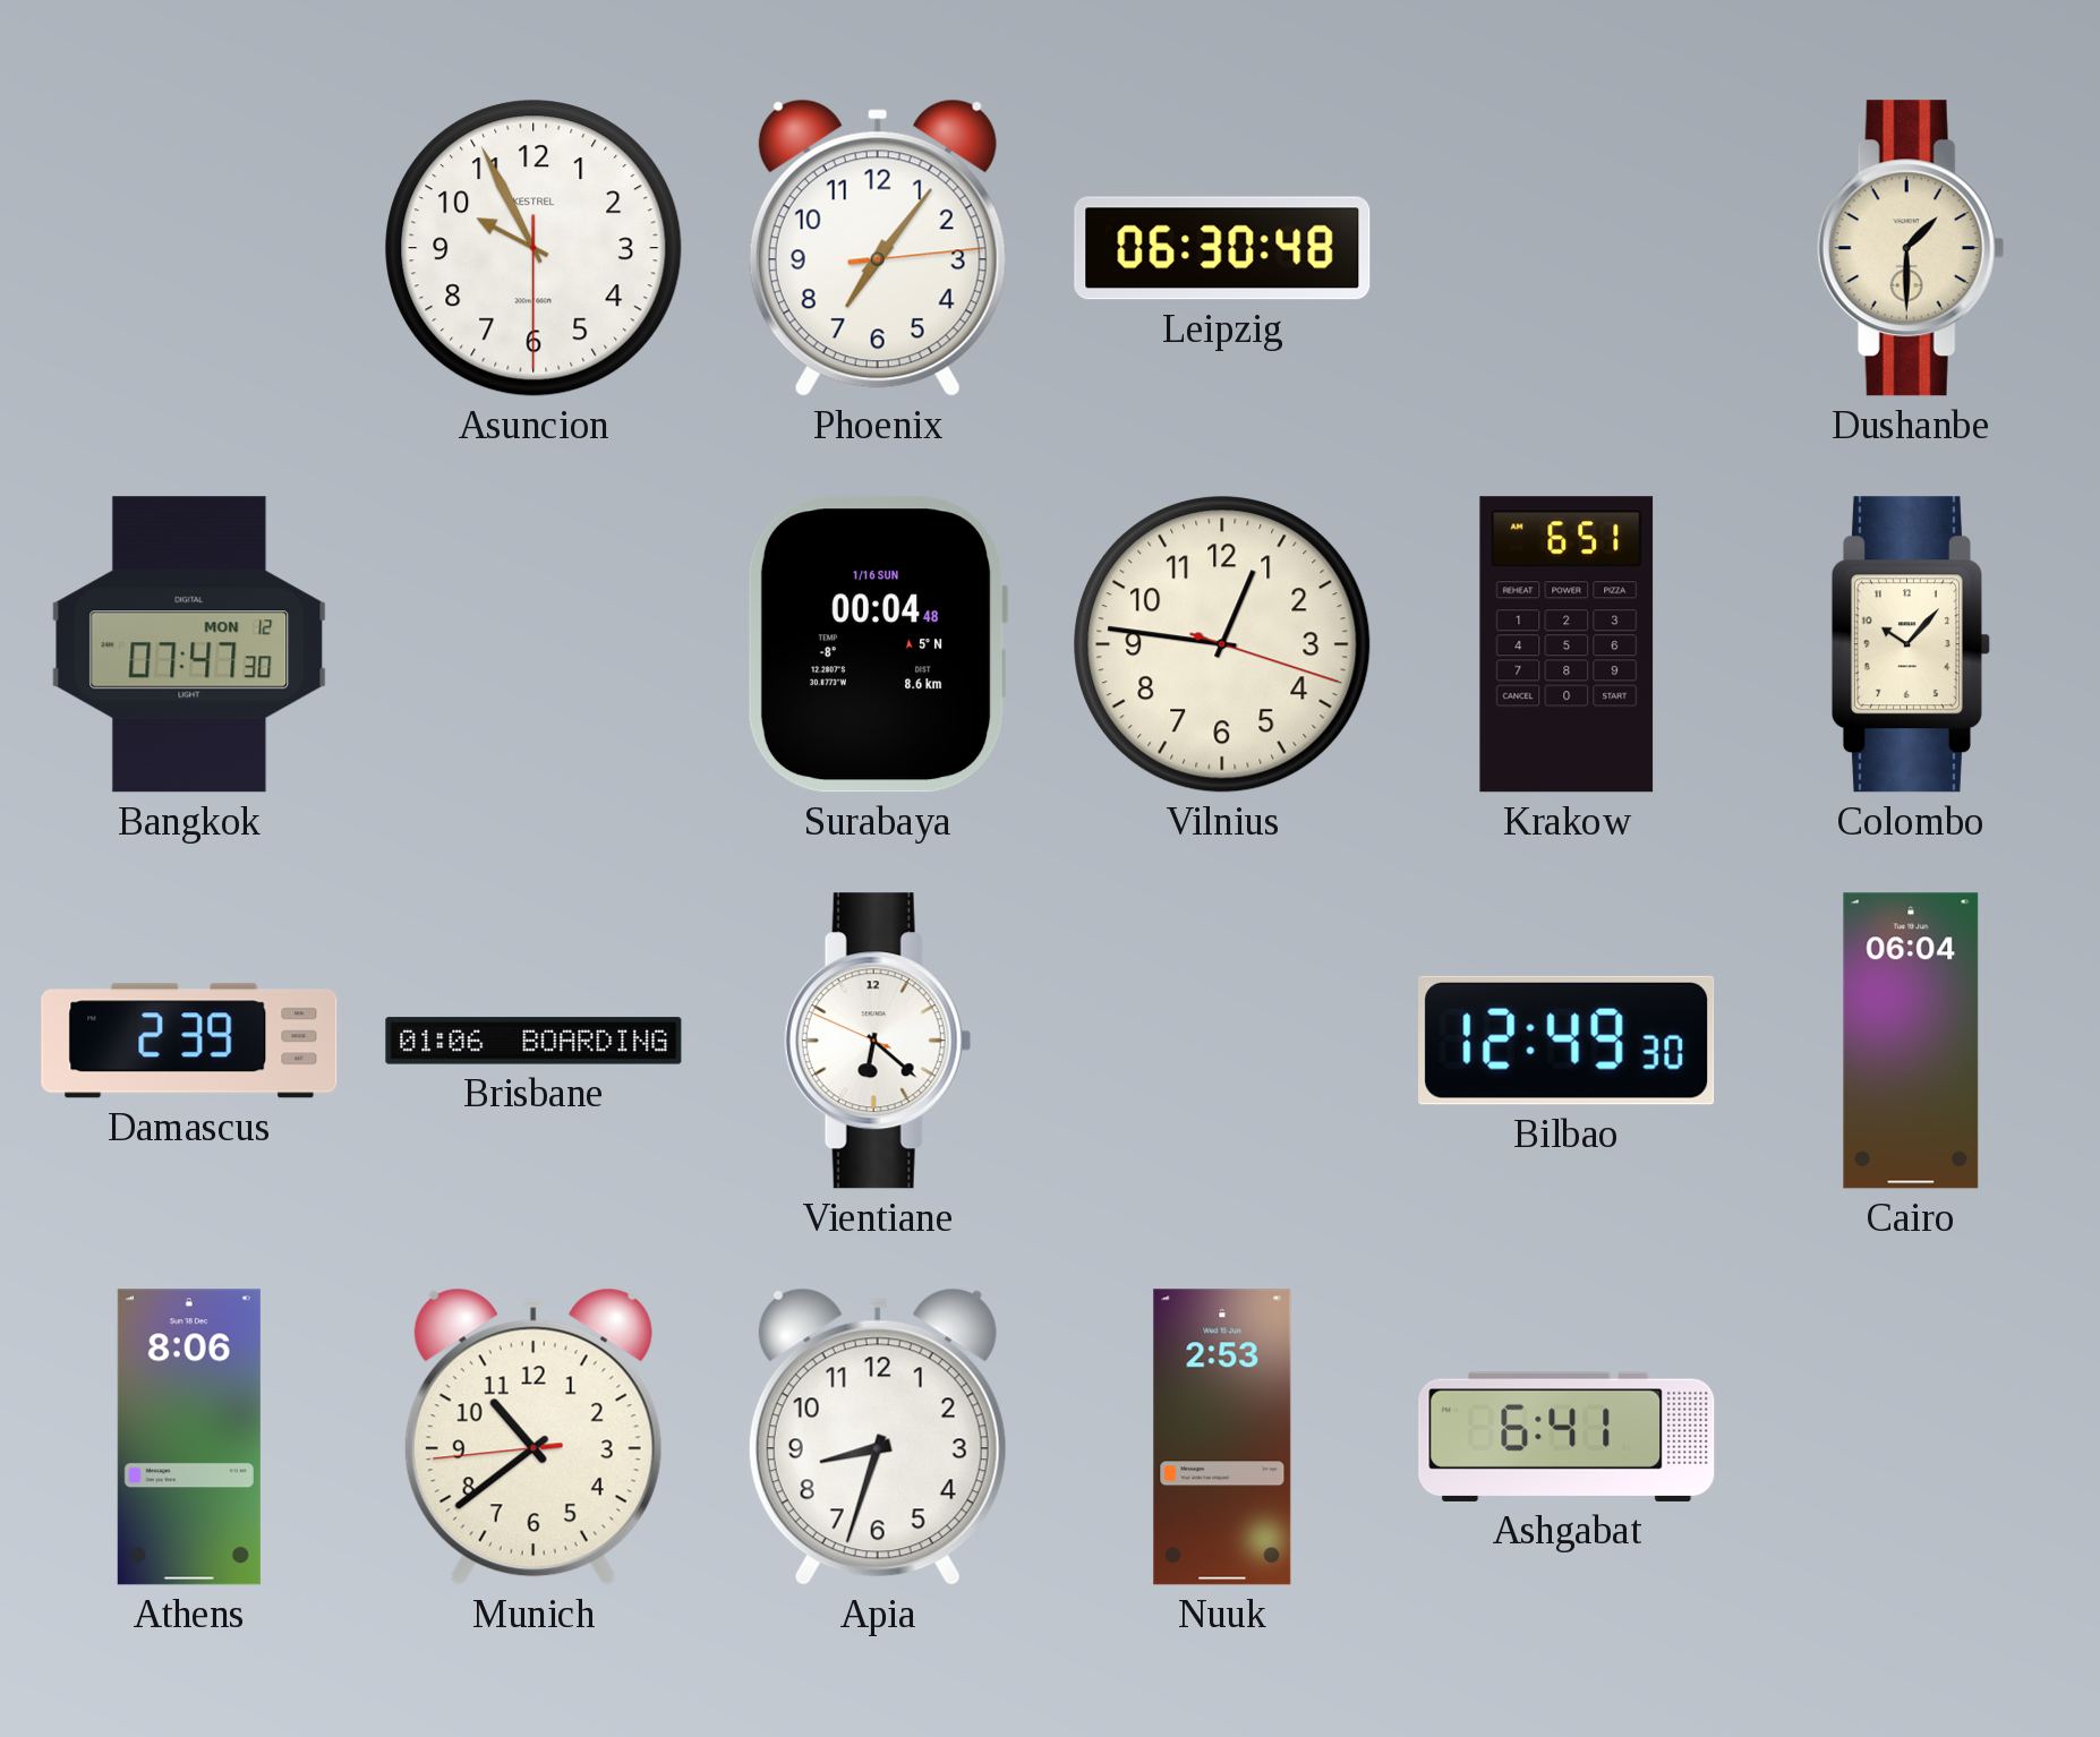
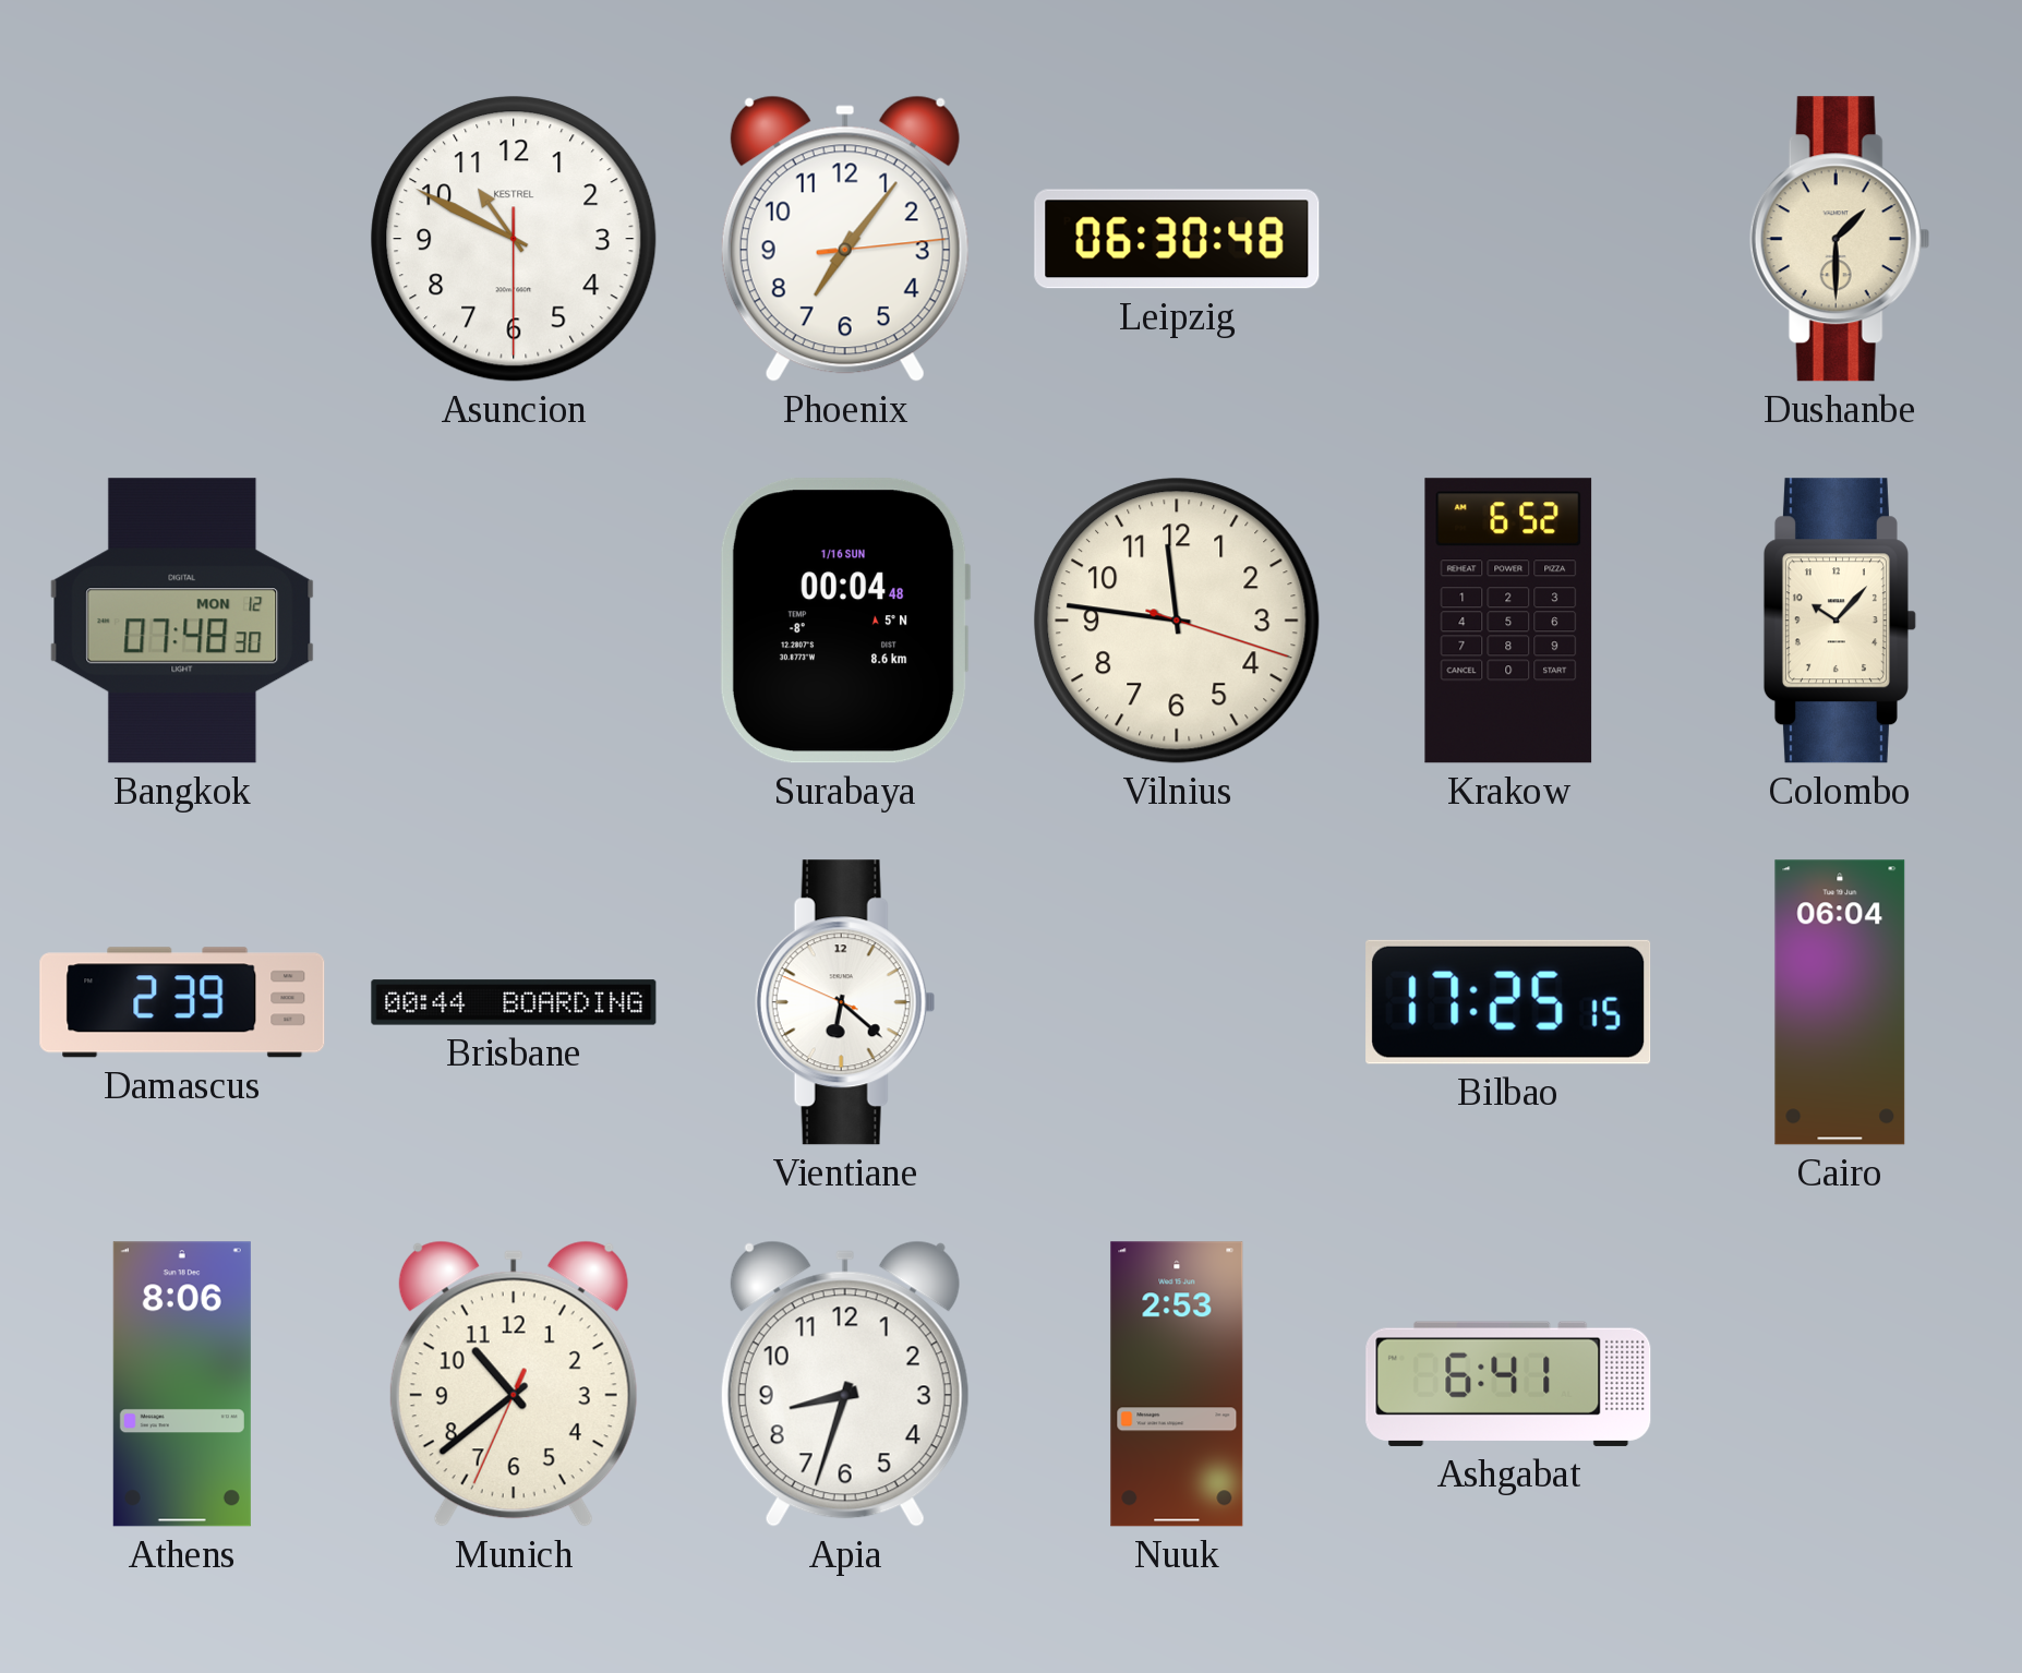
Asuncion: 9:55 -> 10:49
Bangkok: 07:47 -> 07:48
Vilnius: 12:46 -> 11:46
Krakow: 6:51 -> 6:52
Brisbane: 01:06 -> 00:44
Bilbao: 12:49 -> 17:25
Munich: 10:38:44 -> 10:38:34
